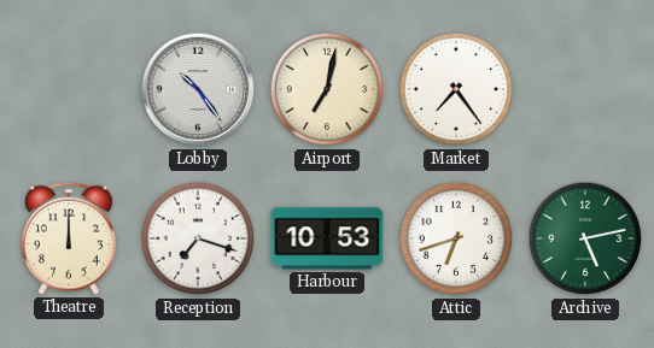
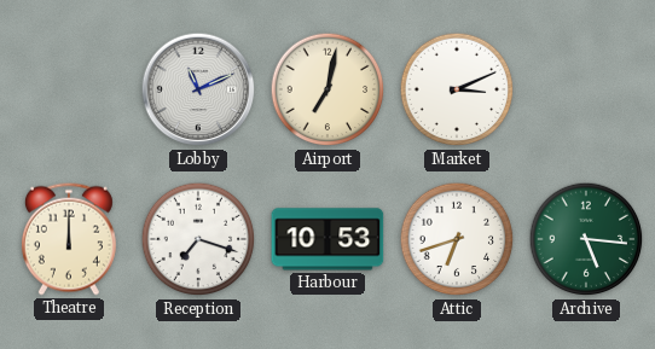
Lobby: 10:24 -> 11:11
Market: 7:24 -> 3:11
Archive: 5:13 -> 5:16
